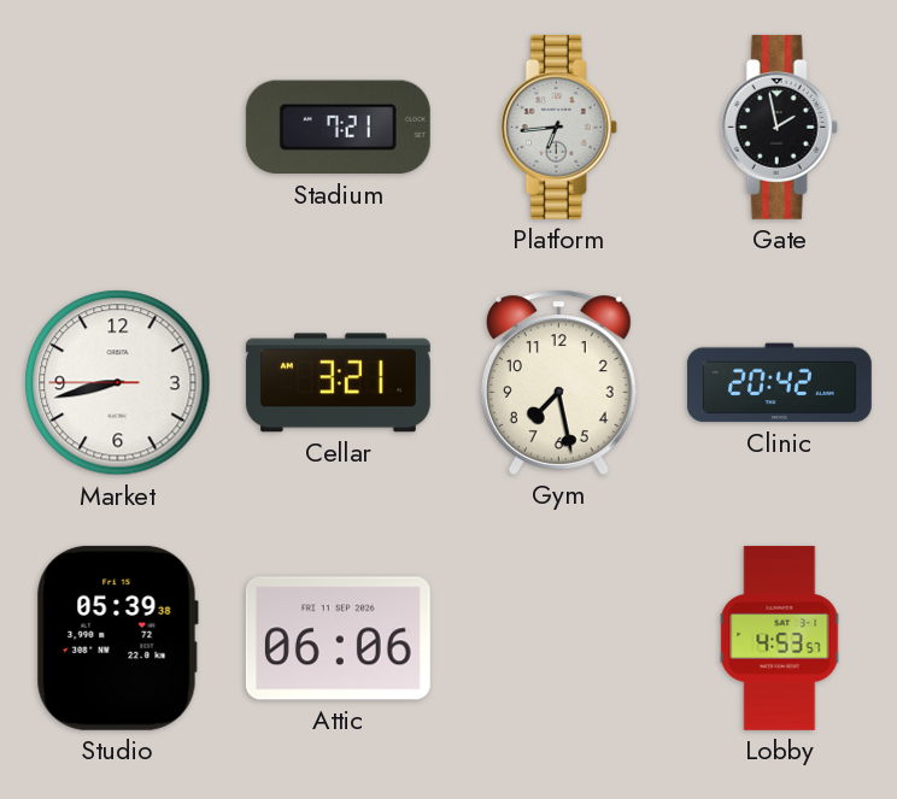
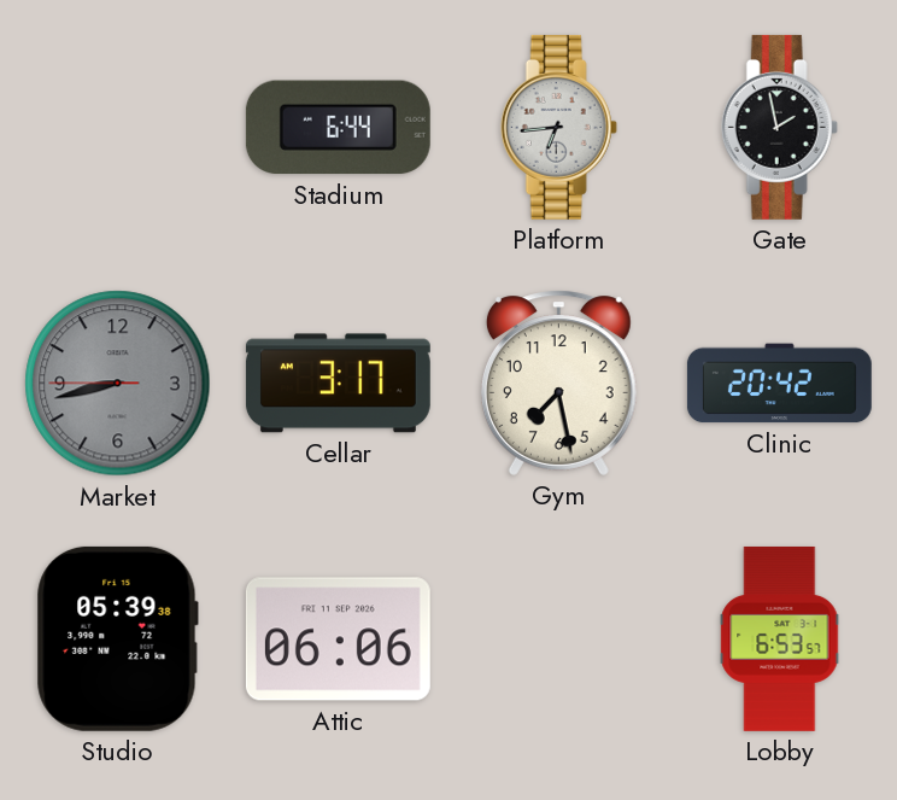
Stadium: 7:21 -> 6:44
Market dial: white -> grey
Cellar: 3:21 -> 3:17
Lobby: 4:53 -> 6:53
